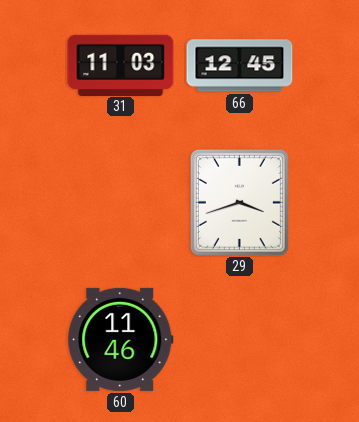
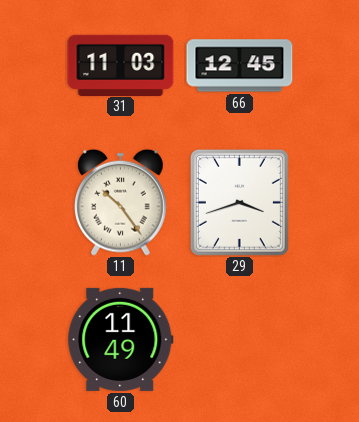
11: none -> 10:24
60: 11:46 -> 11:49
